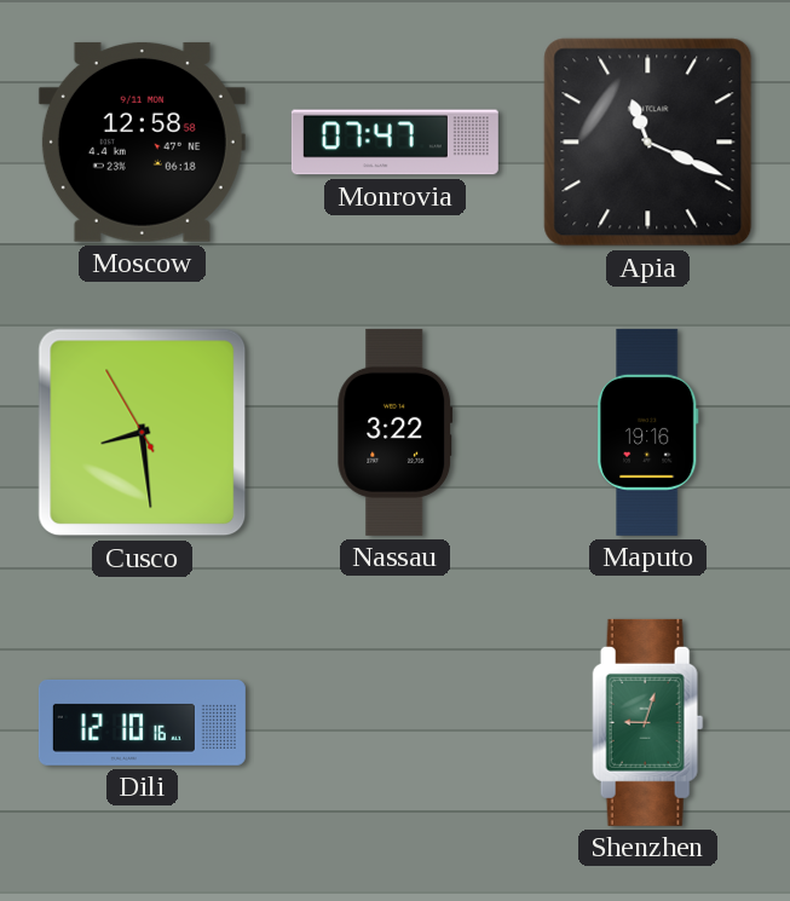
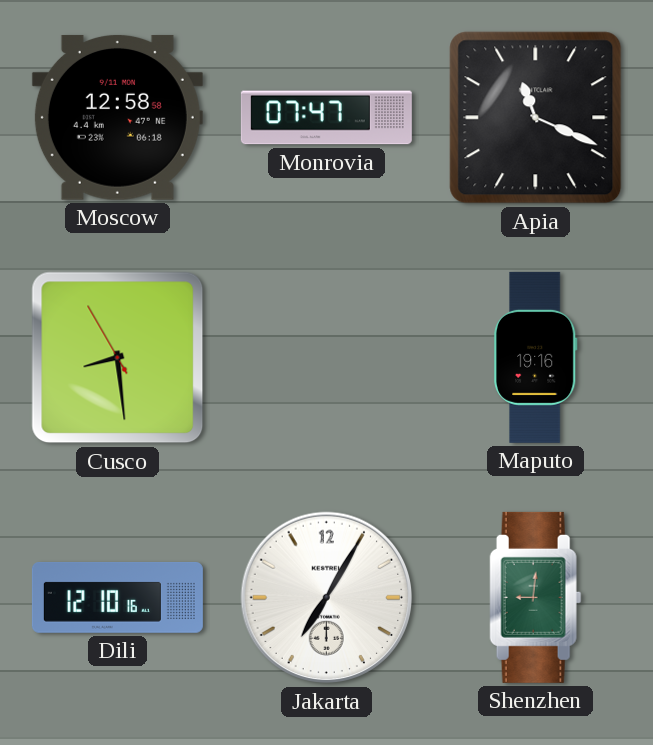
Nassau: 3:22 -> none
Jakarta: none -> 7:05
Shenzhen: 9:03 -> 9:01
